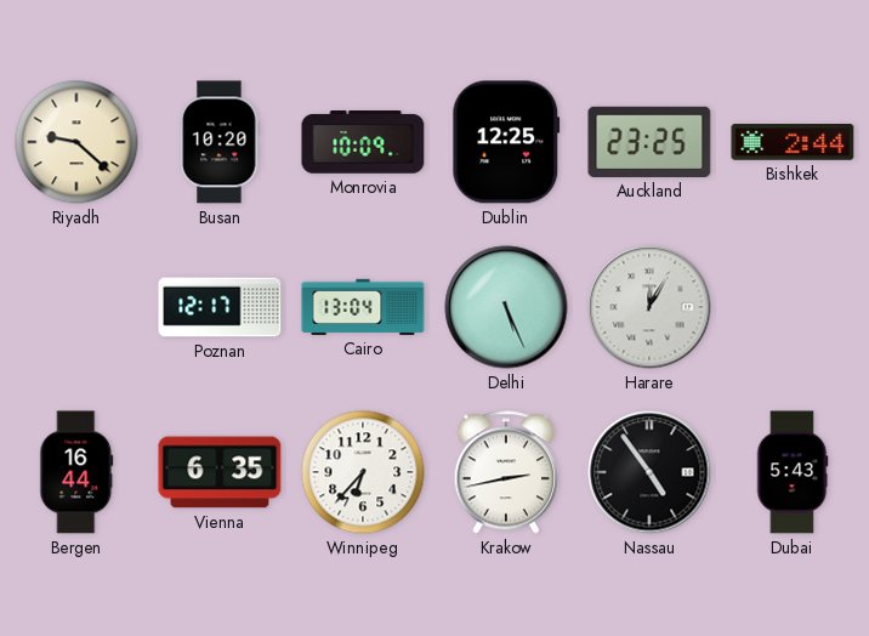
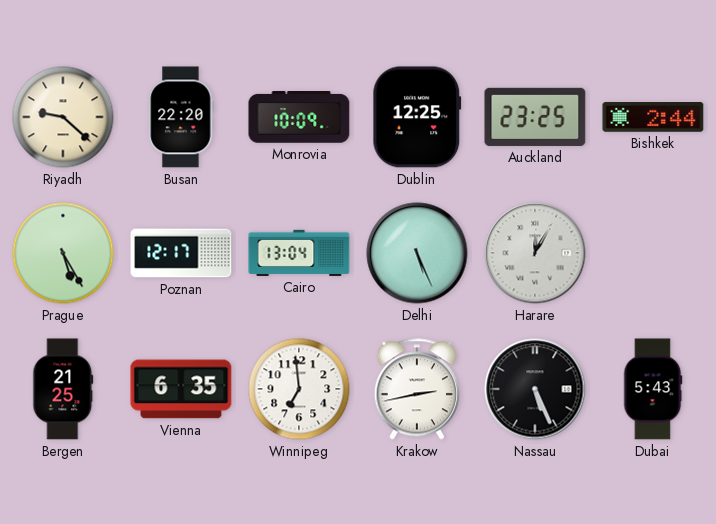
Busan: 10:20 -> 22:20
Prague: none -> 5:25
Bergen: 16:44 -> 21:25
Winnipeg: 6:37 -> 6:59
Nassau: 4:54 -> 5:26
